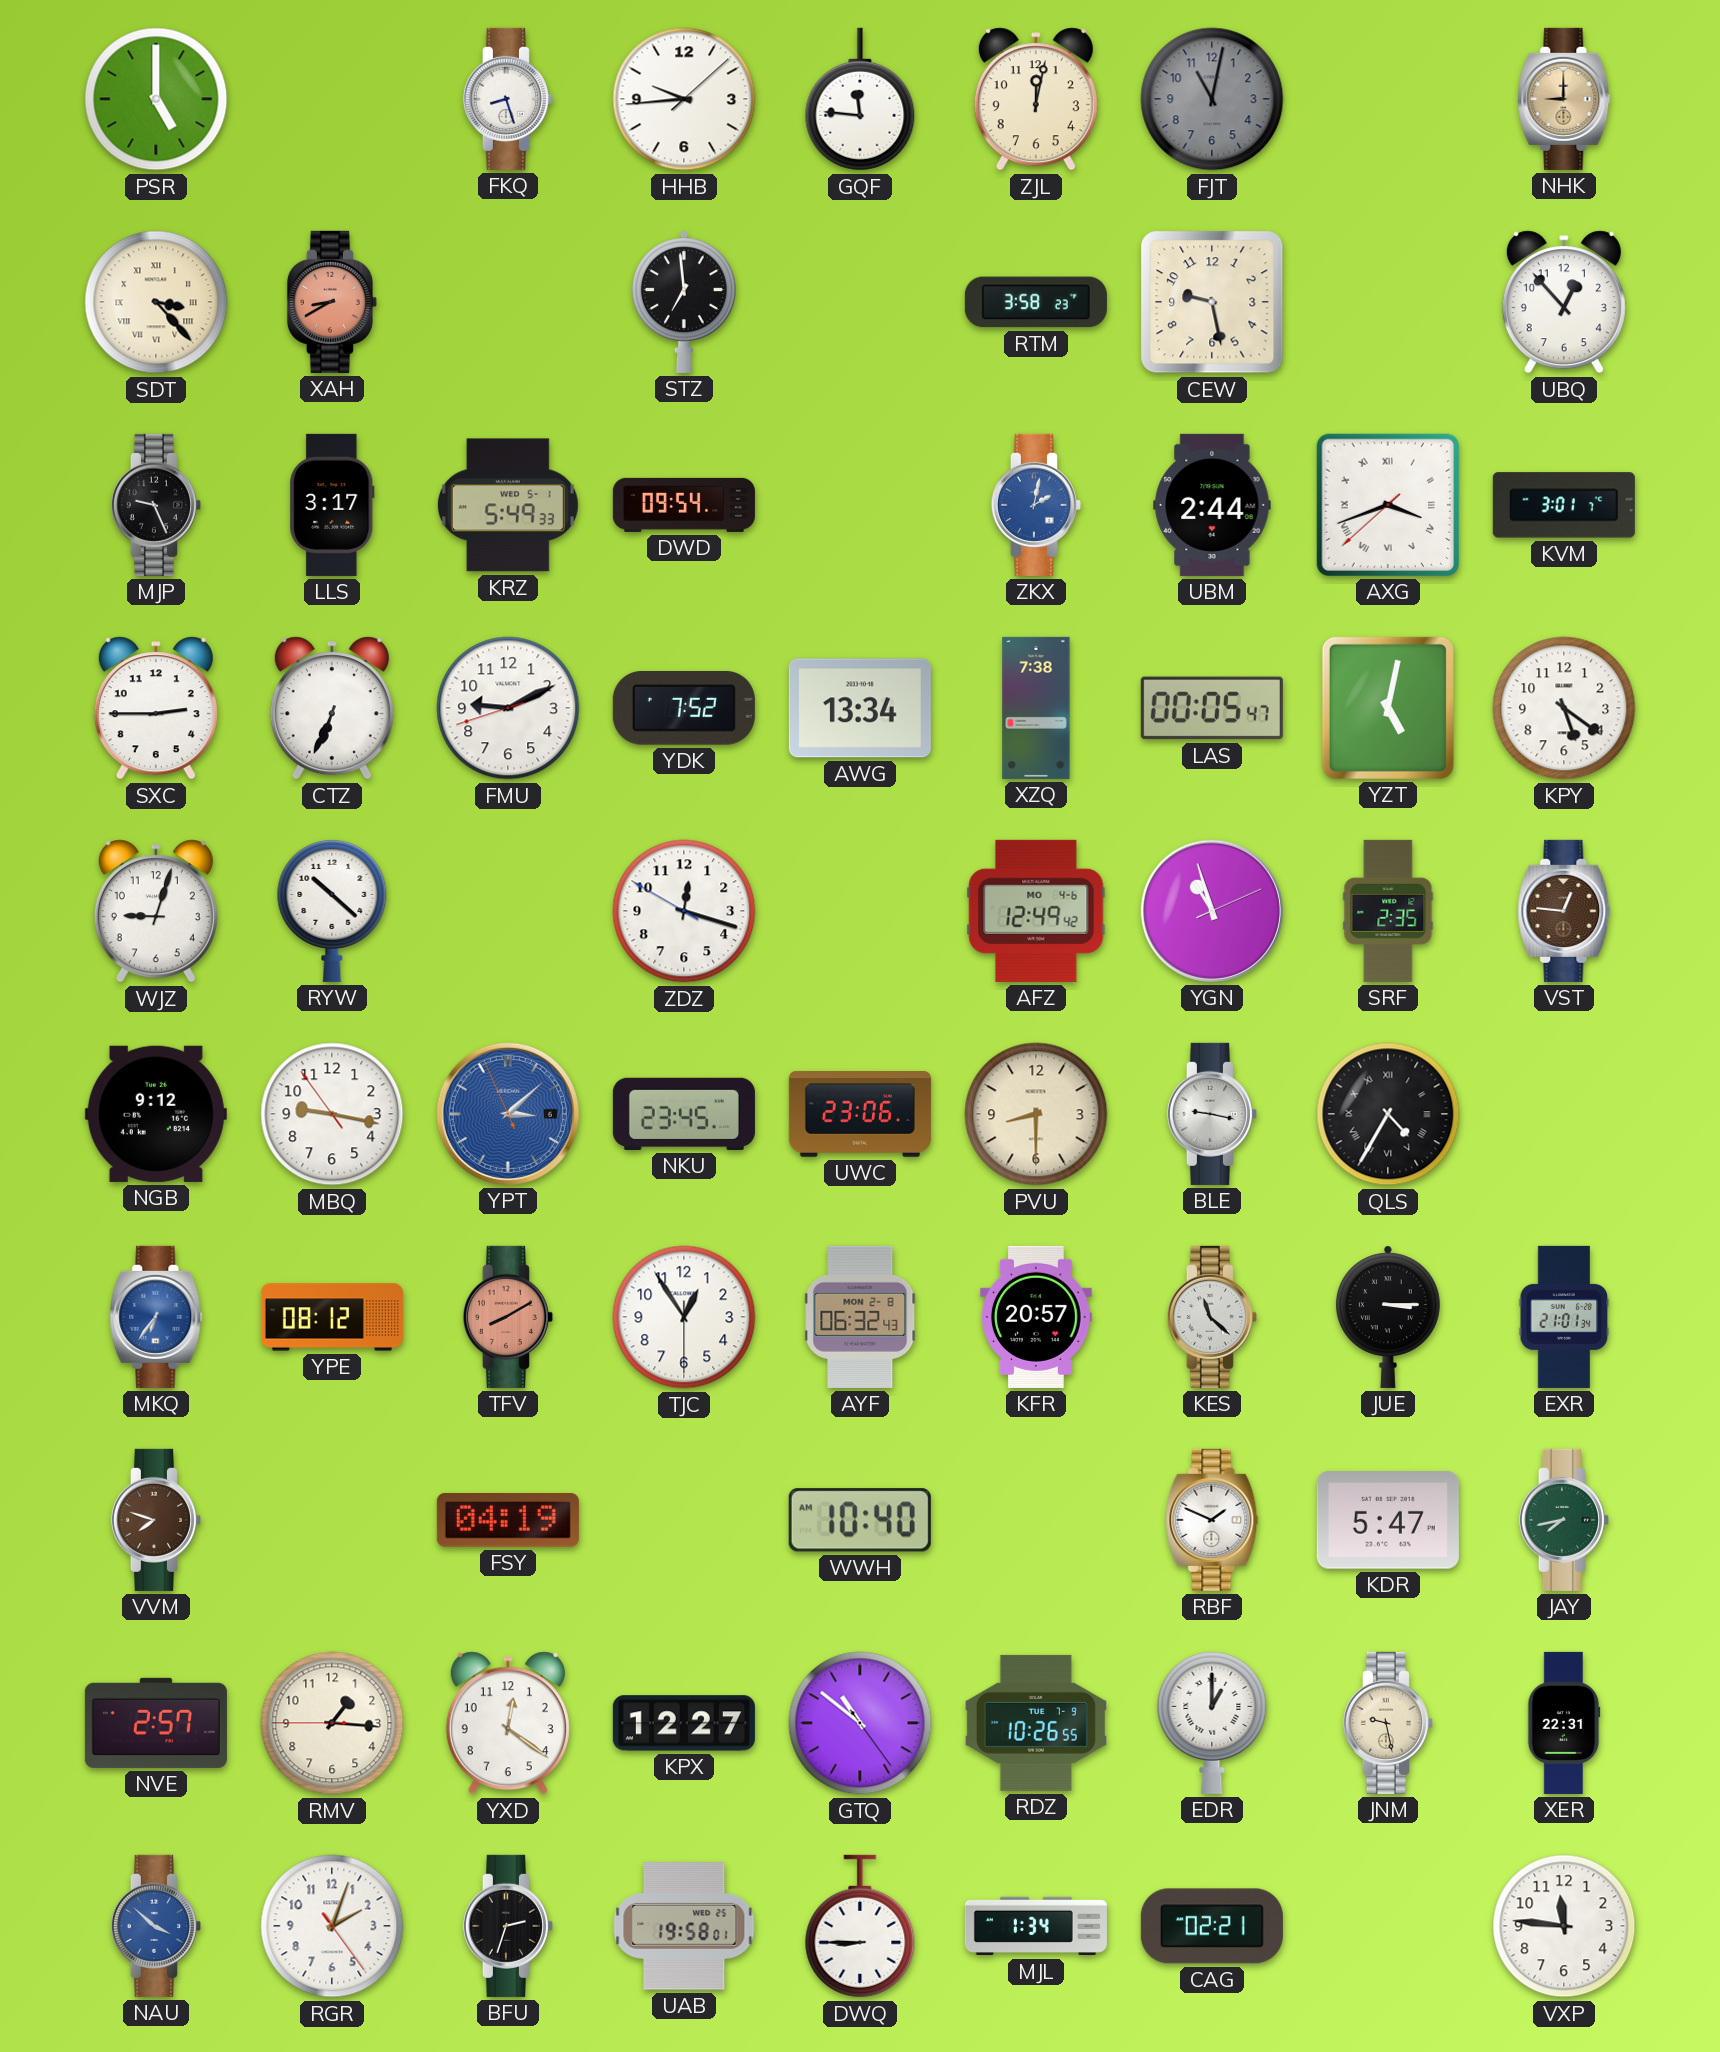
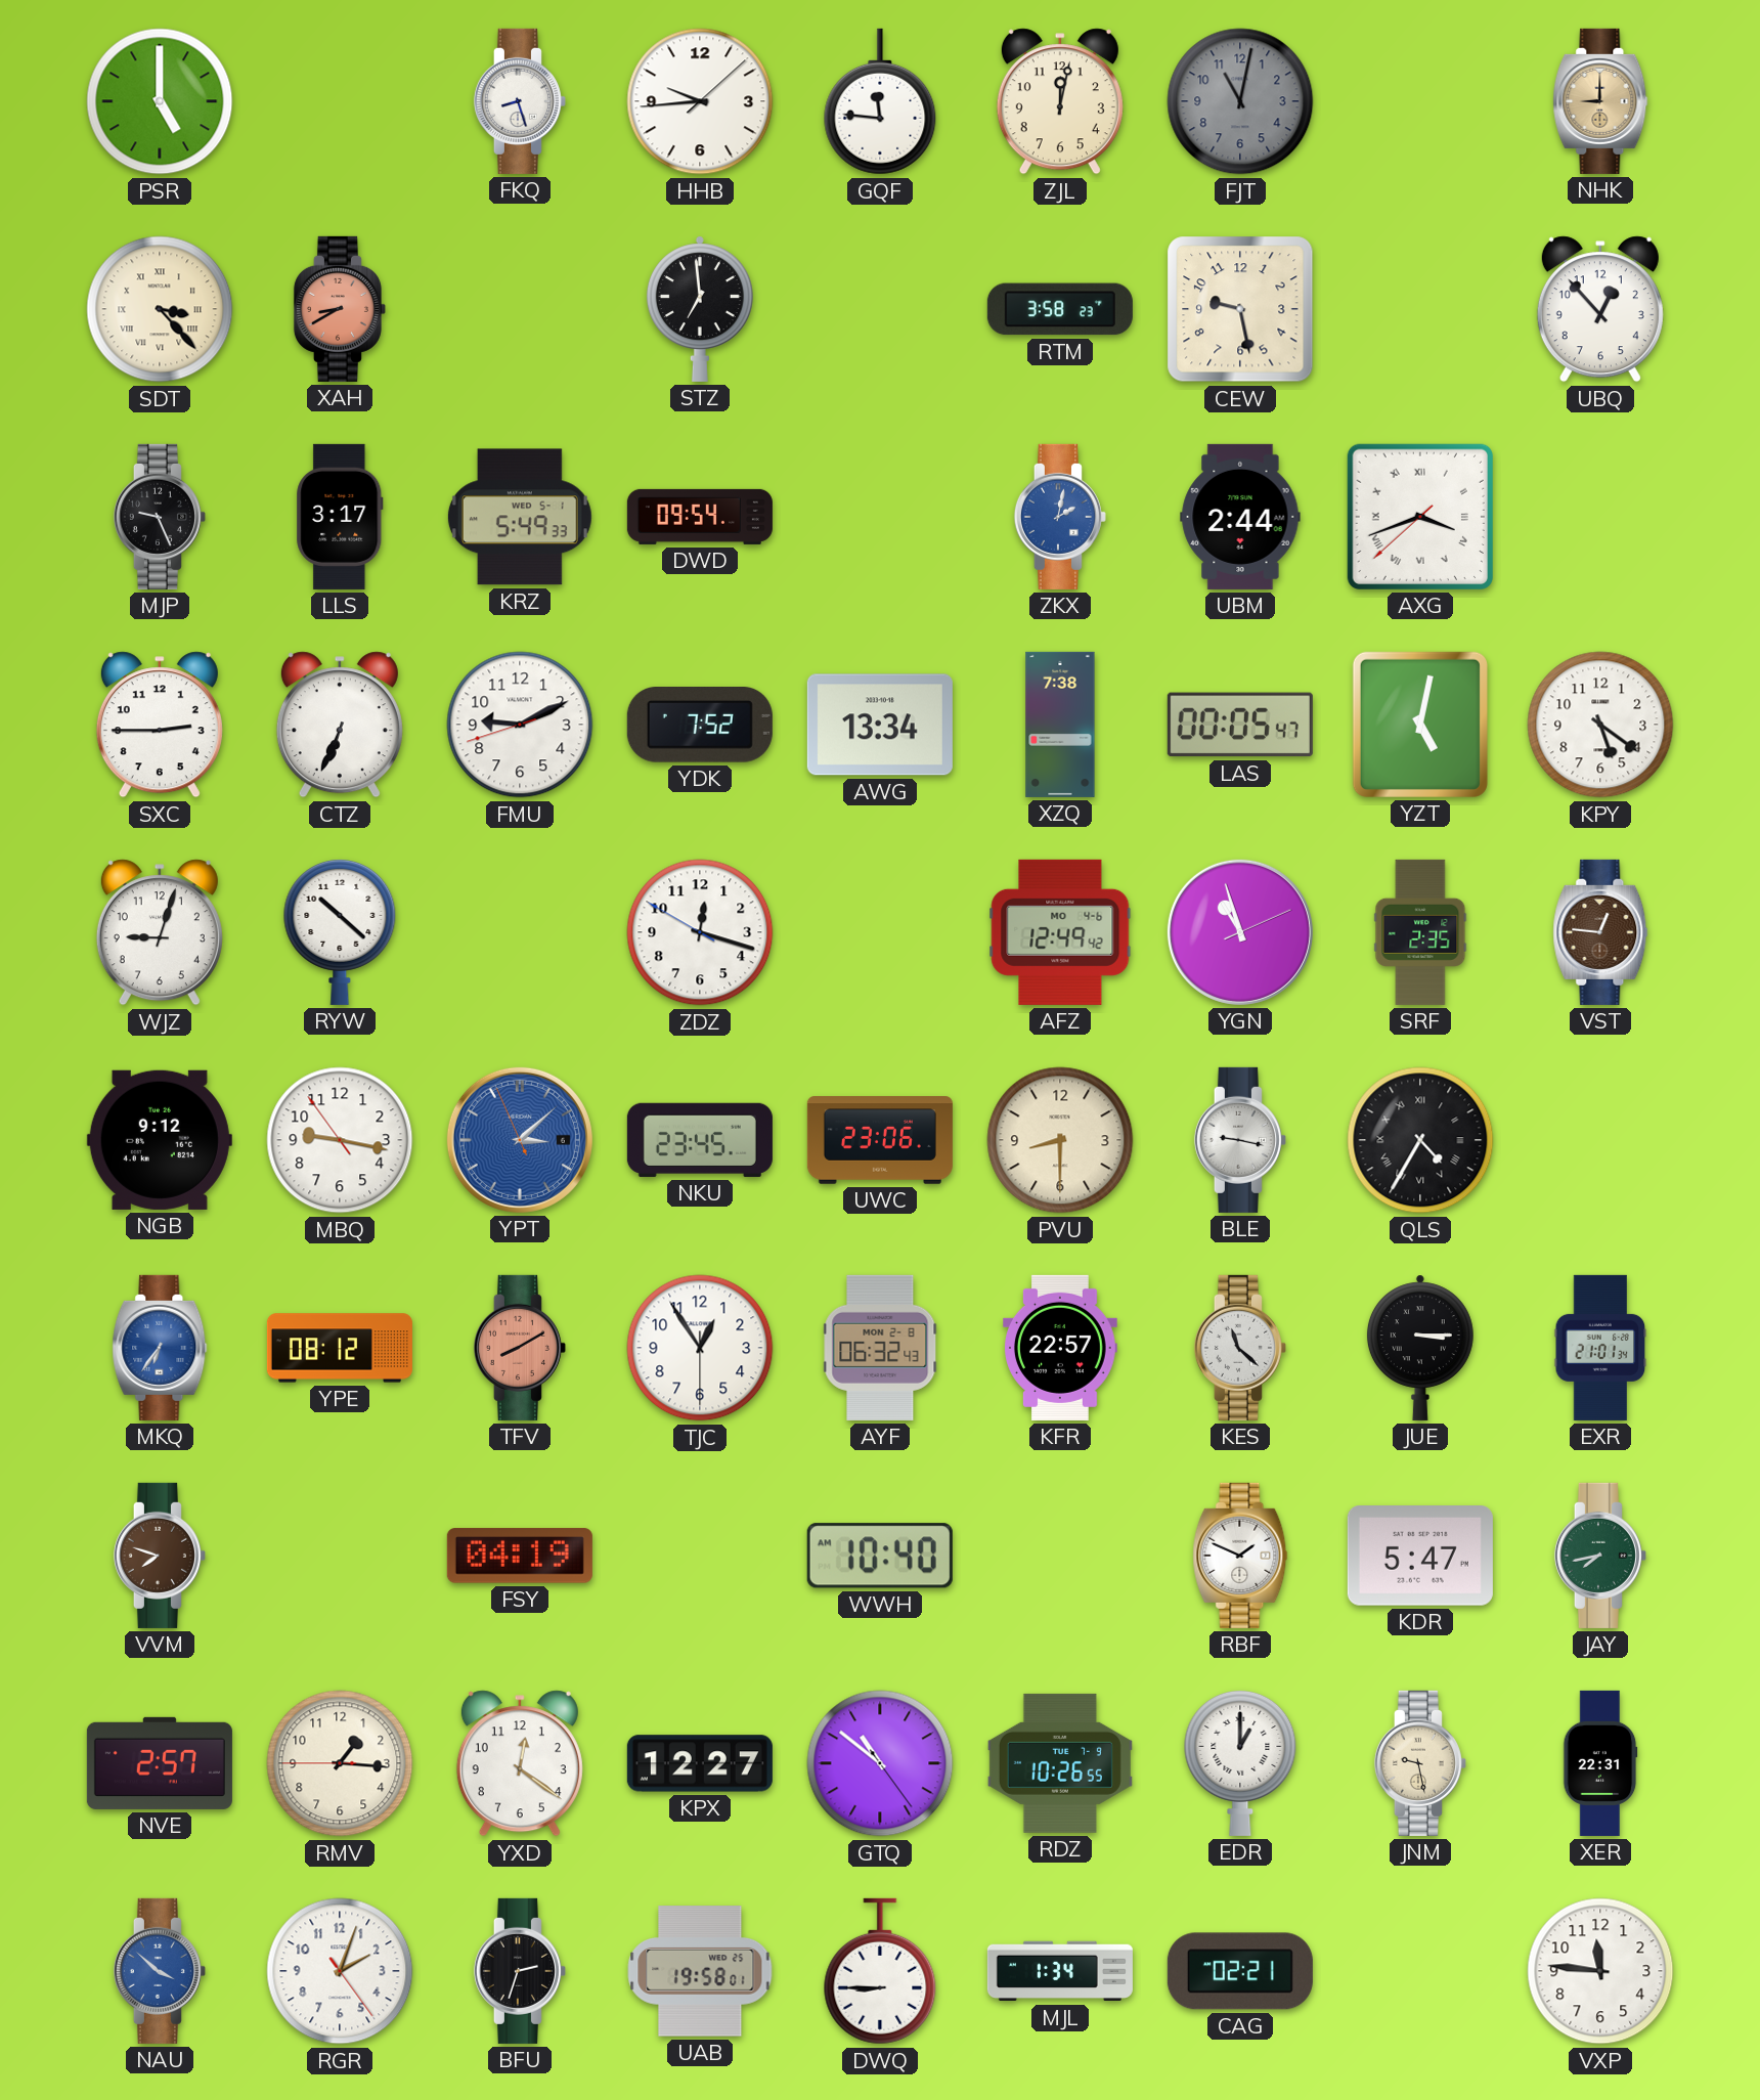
KVM: 3:01 -> none
KFR: 20:57 -> 22:57
